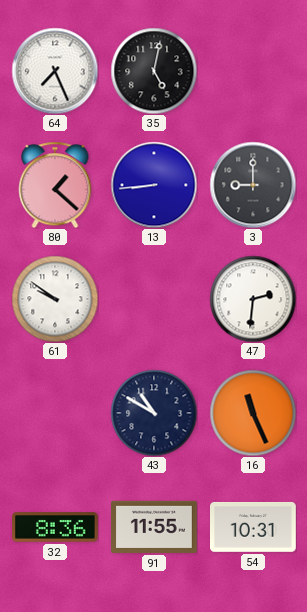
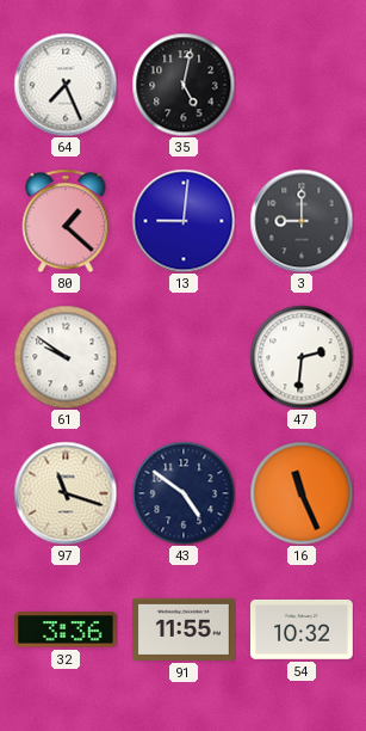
13: 8:44 -> 9:01
97: none -> 11:18
43: 10:50 -> 4:51
32: 8:36 -> 3:36
54: 10:31 -> 10:32
